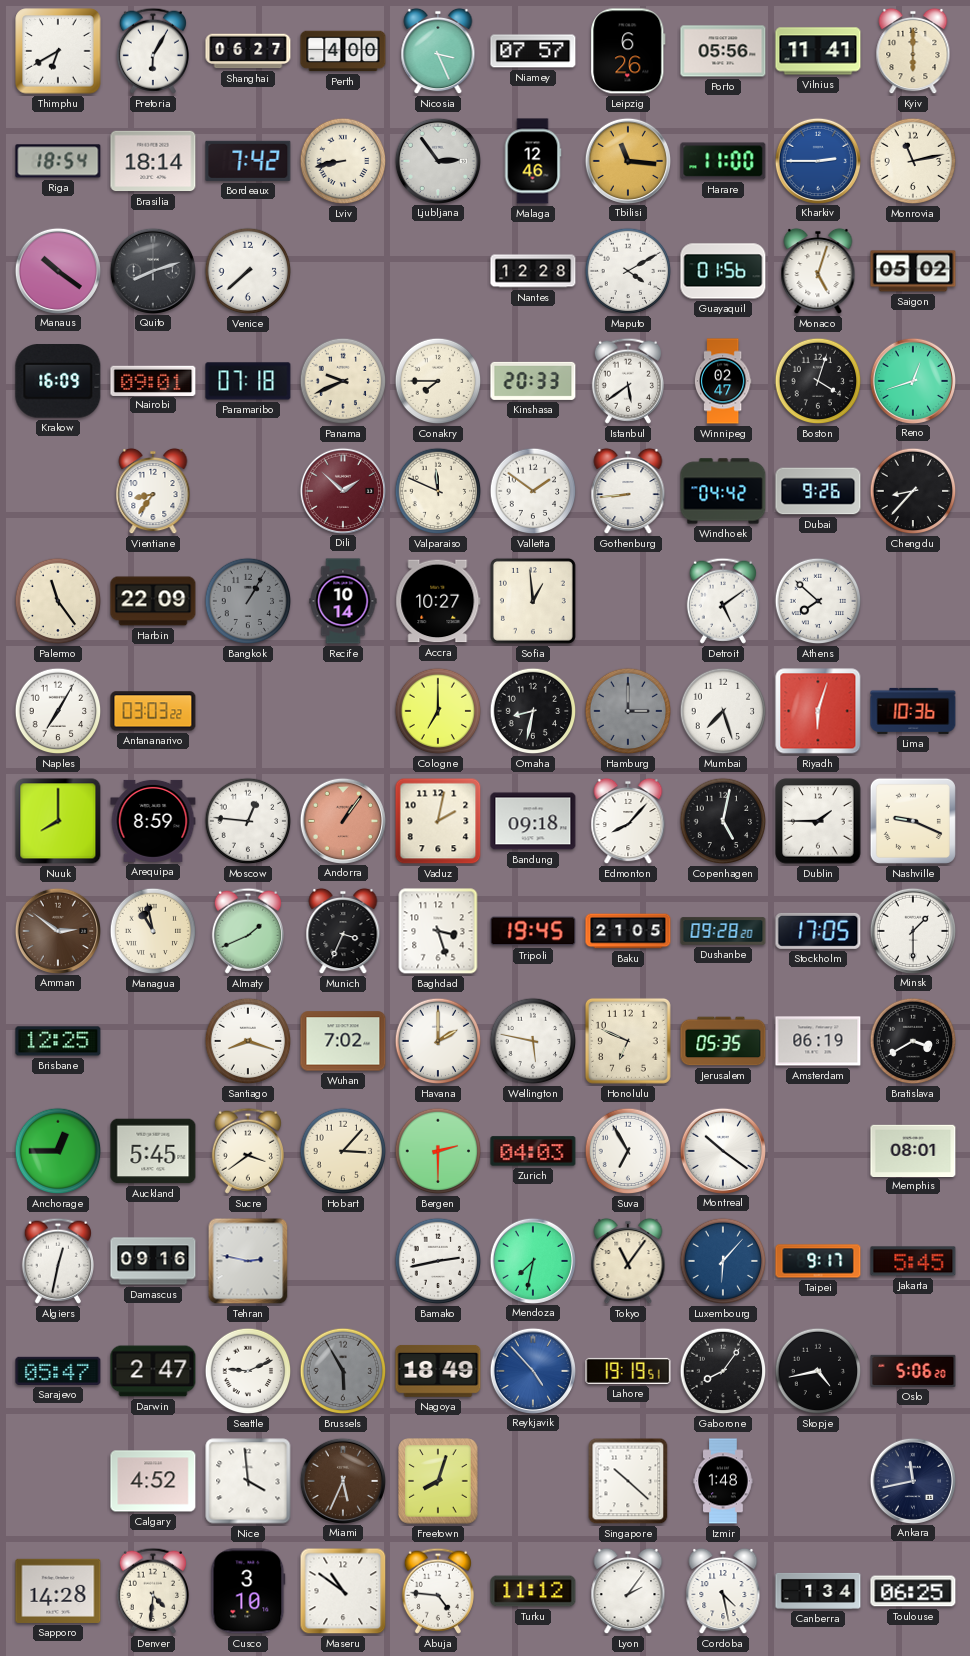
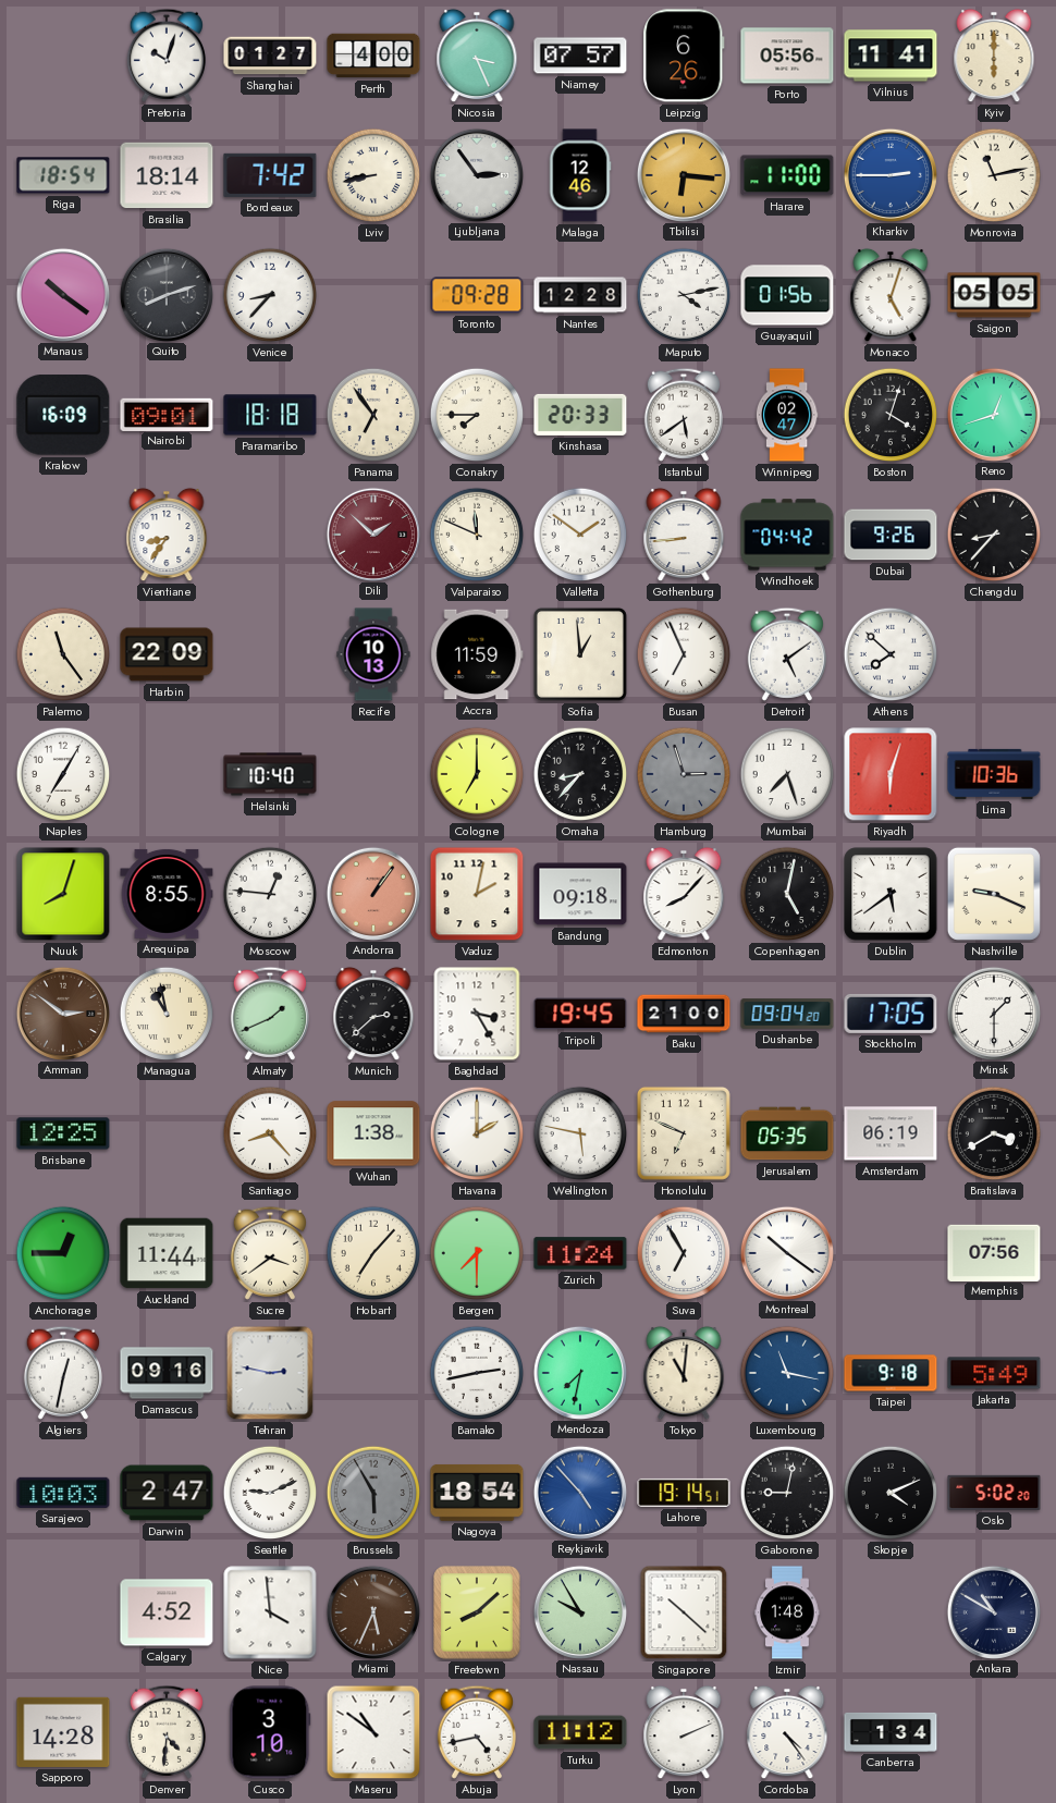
Thimphu: 6:40 -> none
Pretoria: 6:05 -> 10:03
Shanghai: 06:27 -> 01:27
Tbilisi: 11:16 -> 6:16
Venice: 7:38 -> 8:37
Toronto: none -> 09:28
Maputo: 4:10 -> 4:13
Saigon: 05:02 -> 05:05
Paramaribo: 07:18 -> 18:18
Panama: 9:41 -> 6:54
Bangkok: 1:05 -> none
Recife: 10:14 -> 10:13
Accra: 10:27 -> 11:59
Busan: none -> 6:56
Antananarivo: 03:03 -> none
Helsinki: none -> 10:40
Omaha: 8:32 -> 8:37
Hamburg: 3:00 -> 2:57
Nuuk: 8:00 -> 8:03
Arequipa: 8:59 -> 8:55
Dublin: 1:45 -> 5:39
Munich: 3:34 -> 2:38
Baghdad: 3:27 -> 3:25
Baku: 21:05 -> 21:00
Dushanbe: 09:28 -> 09:04
Santiago: 8:18 -> 8:23
Wuhan: 7:02 -> 1:38
Auckland: 5:45 -> 11:44
Hobart: 3:07 -> 7:07
Bergen: 2:30 -> 7:30
Zurich: 04:03 -> 11:24
Memphis: 08:01 -> 07:56
Tokyo: 11:06 -> 11:01
Luxembourg: 6:07 -> 11:17
Taipei: 9:17 -> 9:18
Jakarta: 5:45 -> 5:49
Sarajevo: 05:47 -> 10:03
Nagoya: 18:49 -> 18:54
Lahore: 19:19 -> 19:14
Gaborone: 8:06 -> 9:02
Skopje: 4:43 -> 4:11
Oslo: 5:06 -> 5:02
Freetown: 8:03 -> 8:08
Nassau: none -> 9:55
Ankara: 11:43 -> 10:50
Abuja: 4:46 -> 4:43
Lyon: 2:06 -> 2:11
Cordoba: 4:28 -> 4:24
Toulouse: 06:25 -> none
